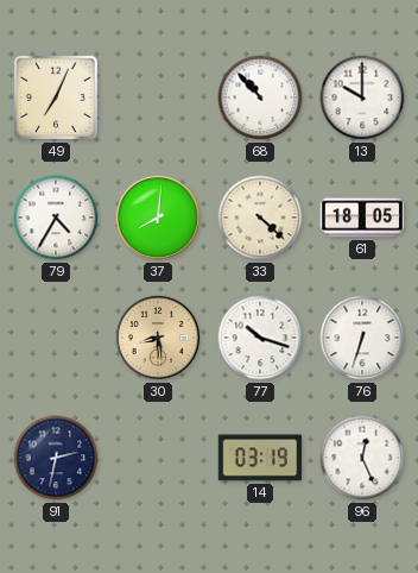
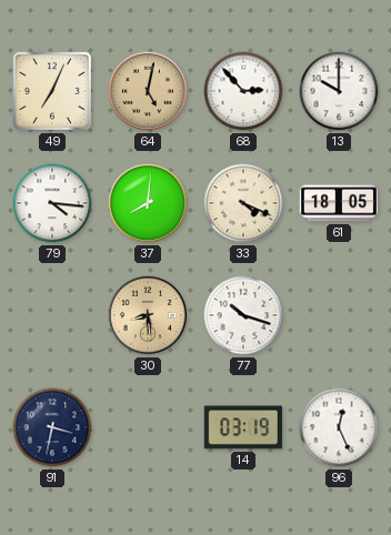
64: none -> 5:02
68: 10:53 -> 2:53
79: 4:35 -> 4:16
33: 4:22 -> 4:19
76: 6:33 -> none
91: 2:32 -> 3:32
